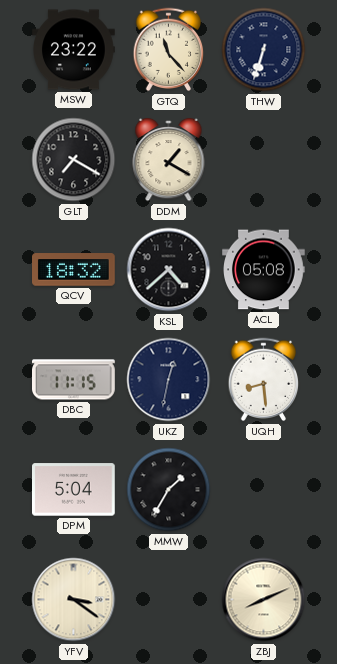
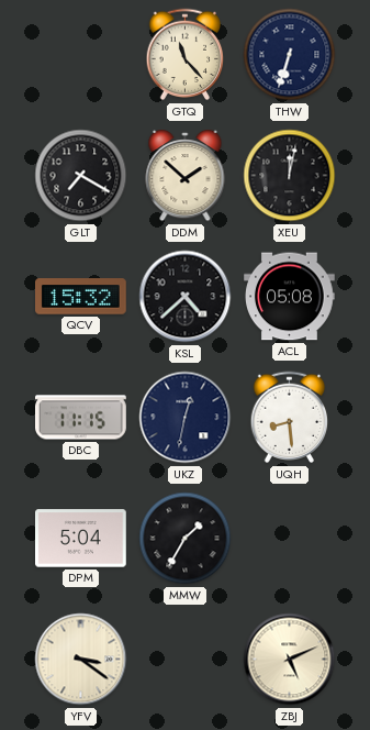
MSW: 23:22 -> none
DDM: 1:20 -> 1:52
XEU: none -> 12:02
QCV: 18:32 -> 15:32
ZBJ: 8:11 -> 5:11
